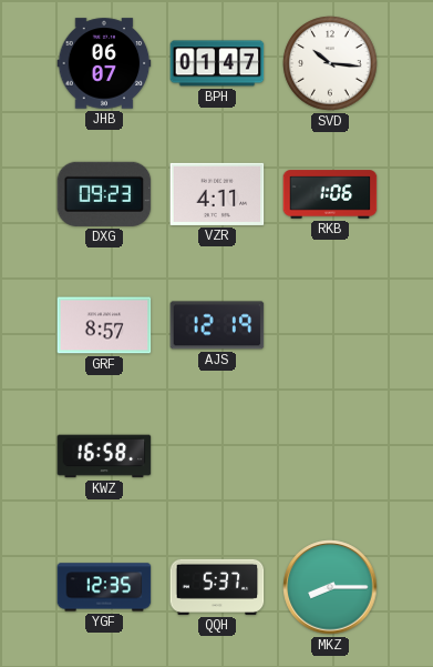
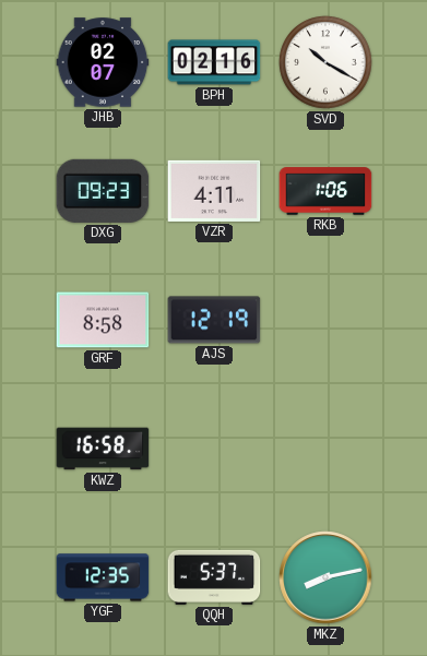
JHB: 06:07 -> 02:07
BPH: 01:47 -> 02:16
SVD: 10:16 -> 10:20
GRF: 8:57 -> 8:58
MKZ: 8:15 -> 8:13
